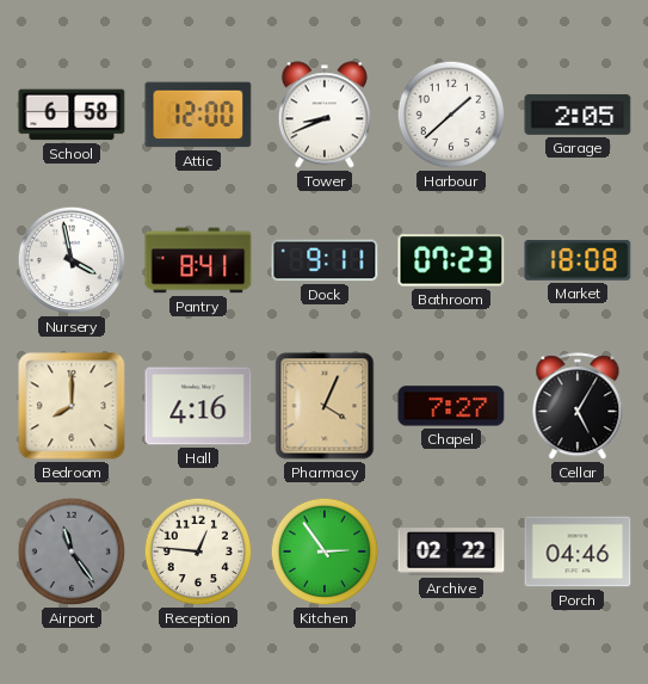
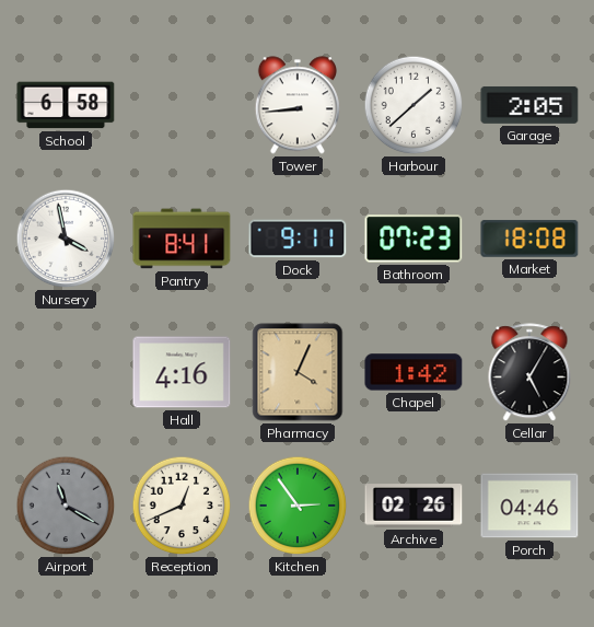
Attic: 12:00 -> none
Tower: 8:41 -> 8:44
Bedroom: 8:00 -> none
Chapel: 7:27 -> 1:42
Airport: 11:24 -> 11:20
Reception: 12:46 -> 12:41
Archive: 02:22 -> 02:26
